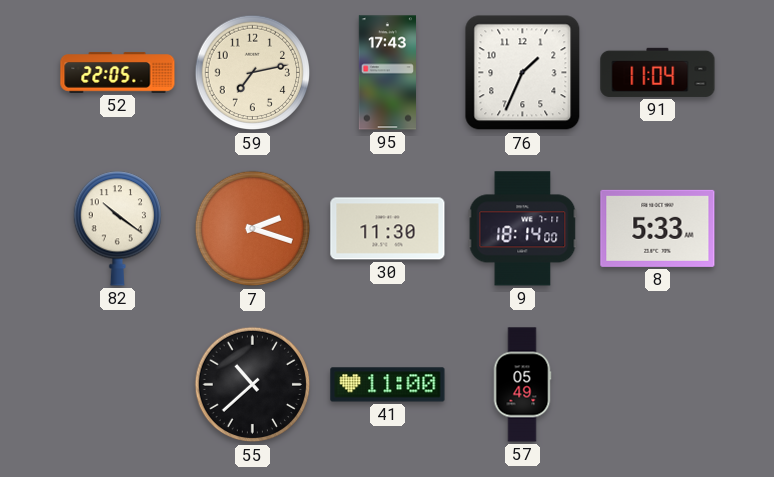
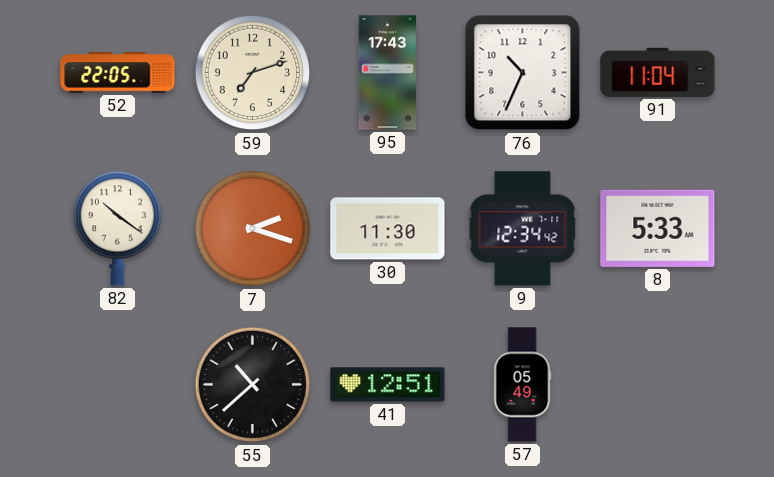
59: 7:13 -> 7:12
76: 1:34 -> 10:34
9: 18:14 -> 12:34
41: 11:00 -> 12:51
